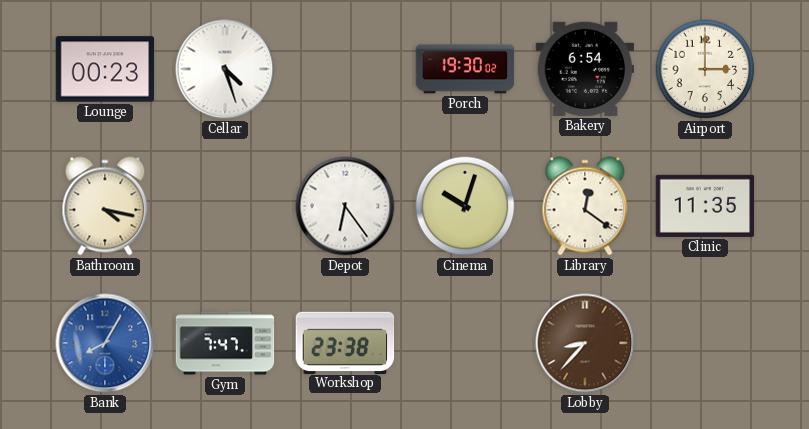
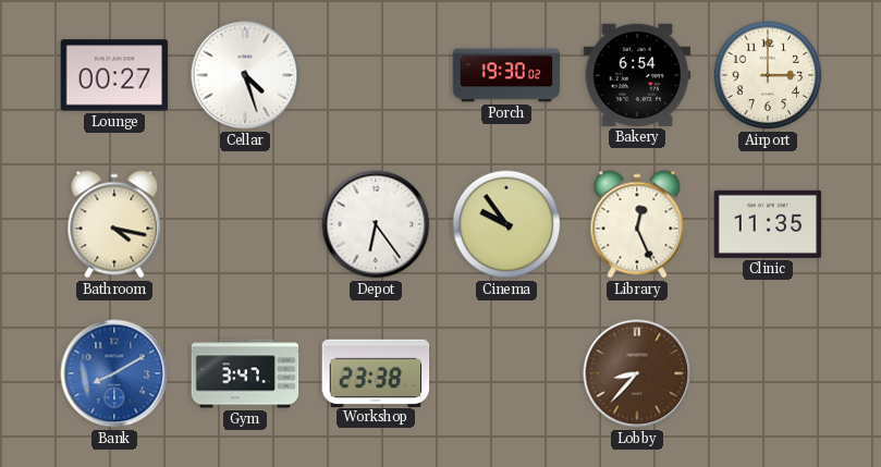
Lounge: 00:23 -> 00:27
Cinema: 10:03 -> 9:54
Library: 12:21 -> 12:26
Bank: 8:05 -> 8:10
Gym: 7:47 -> 3:47
